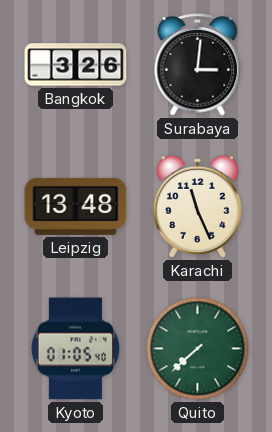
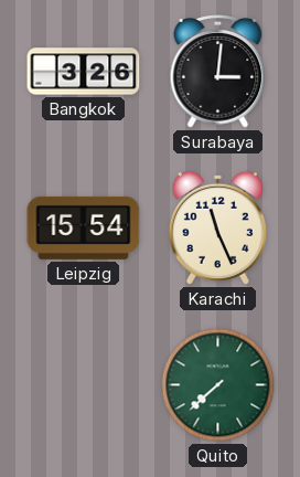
Leipzig: 13:48 -> 15:54
Kyoto: 01:05 -> none
